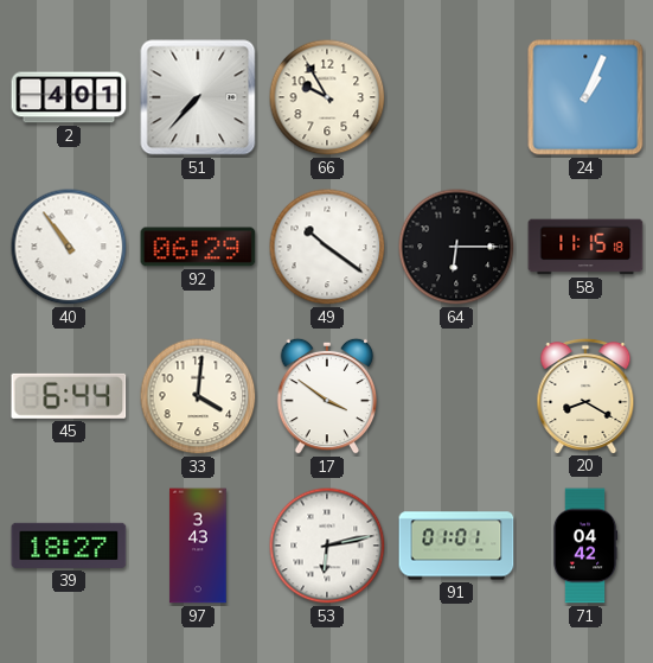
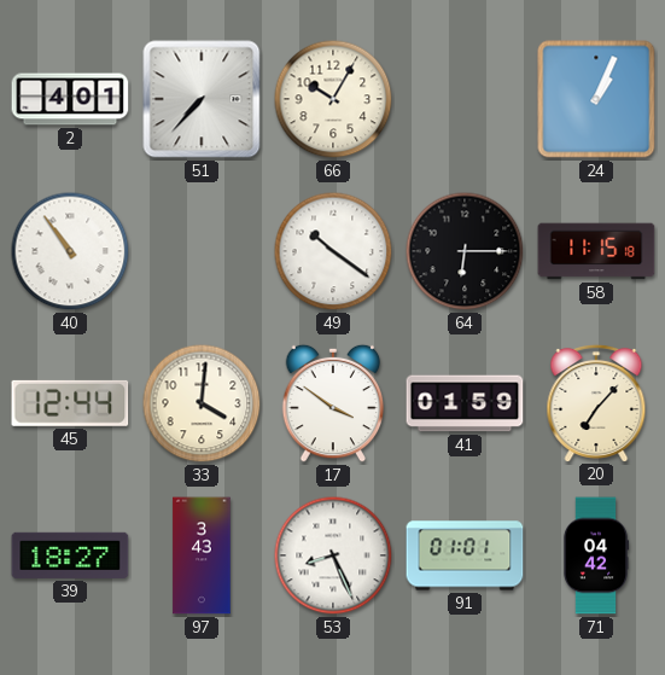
66: 9:55 -> 10:05
92: 06:29 -> none
45: 6:44 -> 12:44
41: none -> 01:59
20: 8:20 -> 7:07
53: 6:13 -> 8:26
